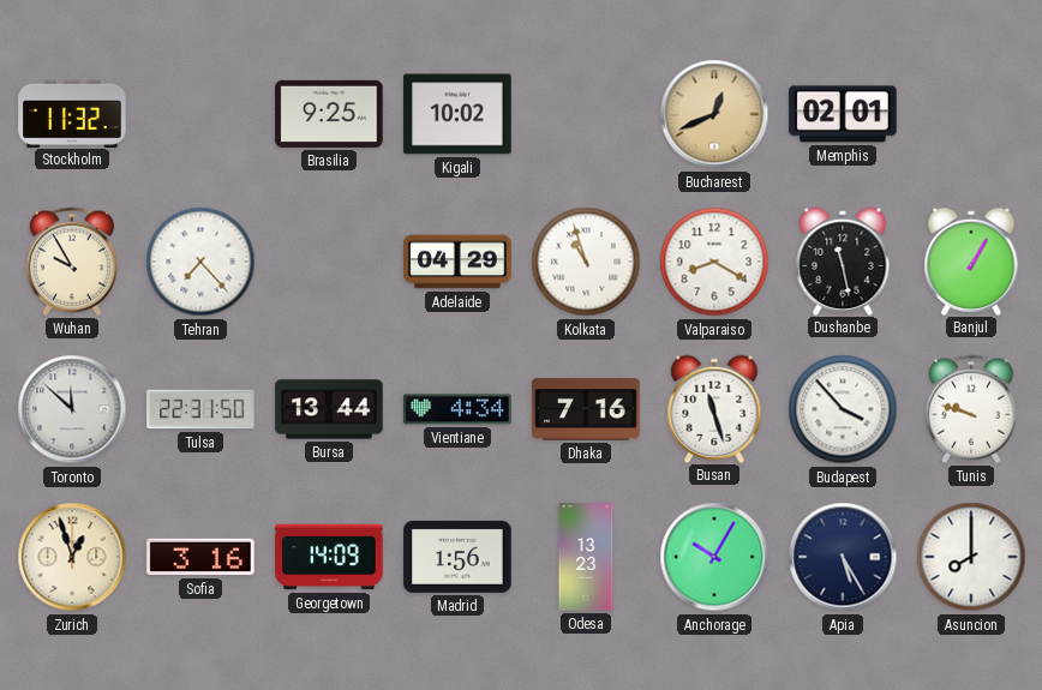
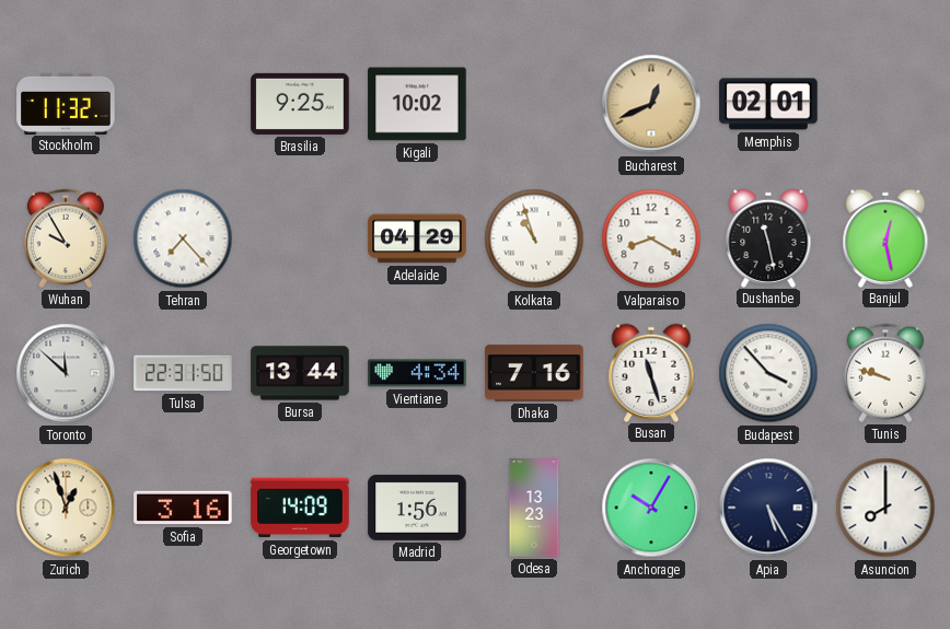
Banjul: 1:05 -> 12:28
